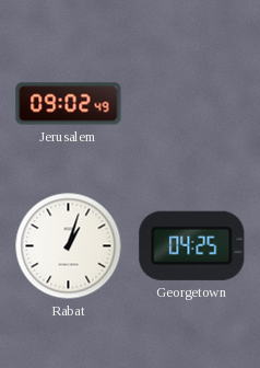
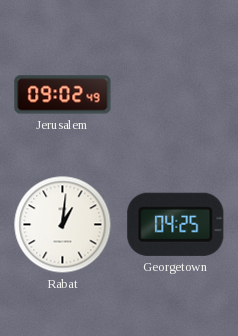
Rabat: 1:03 -> 1:01
